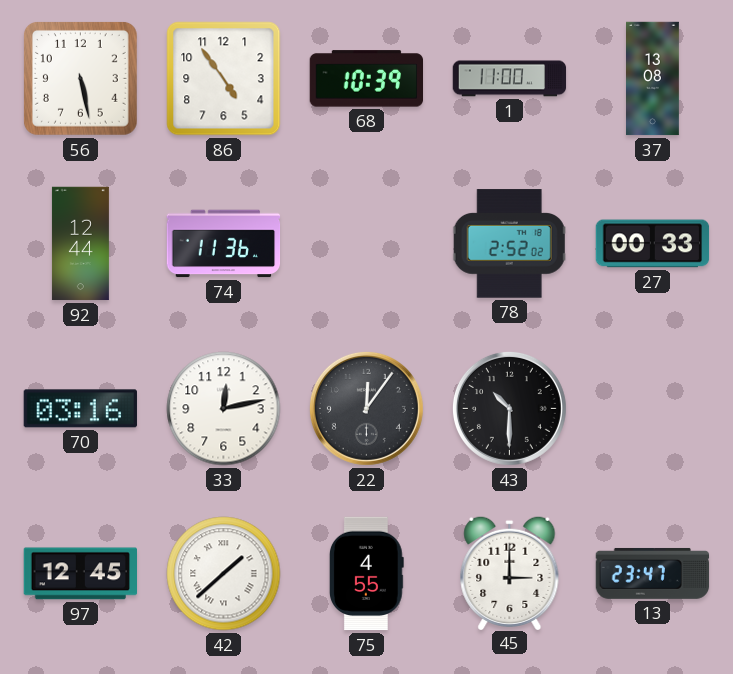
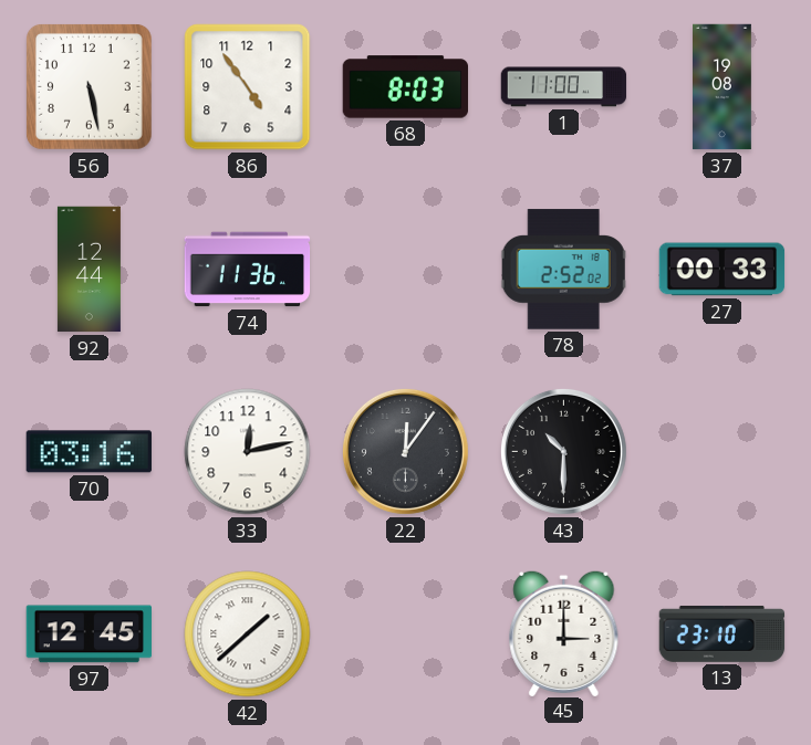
68: 10:39 -> 8:03
37: 13:08 -> 19:08
75: 4:55 -> none
13: 23:47 -> 23:10
